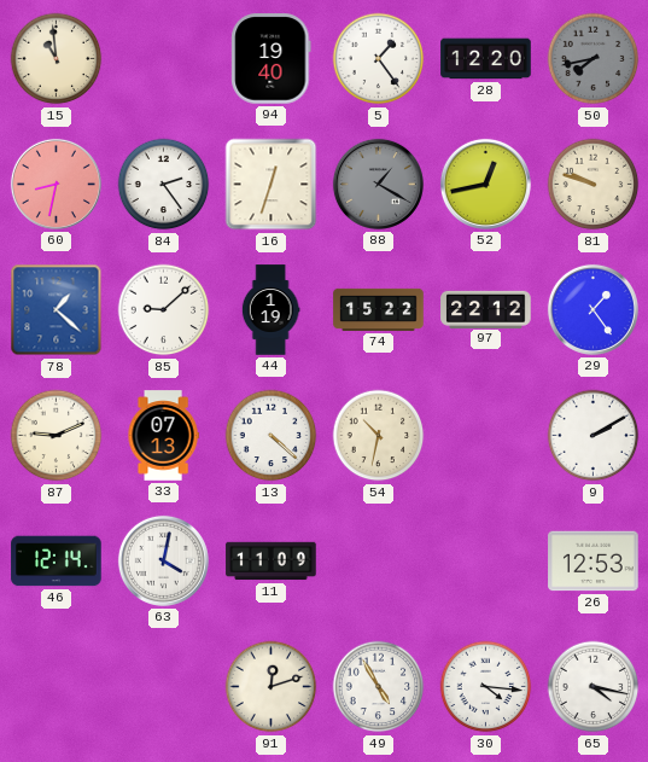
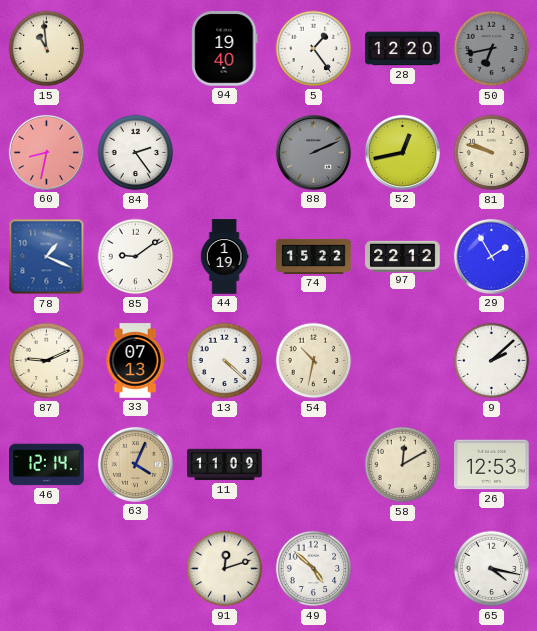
50: 7:43 -> 6:43
16: 12:33 -> none
88: 1:20 -> 2:11
78: 1:22 -> 1:19
85: 9:08 -> 9:09
29: 1:24 -> 1:55
9: 2:10 -> 2:08
63: 4:02 -> 4:04
63 dial: white -> champagne
58: none -> 12:10
49: 4:55 -> 4:52
30: 4:16 -> none
